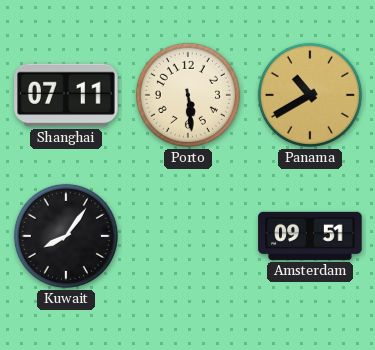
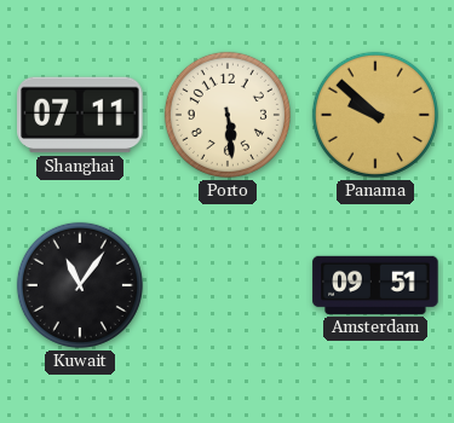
Panama: 10:40 -> 9:52
Kuwait: 8:06 -> 11:06
